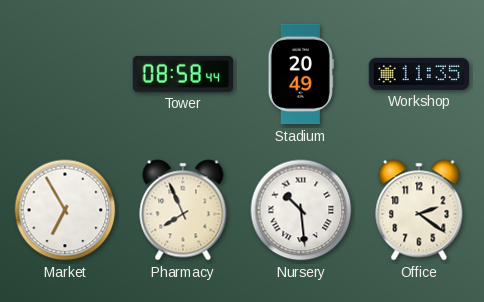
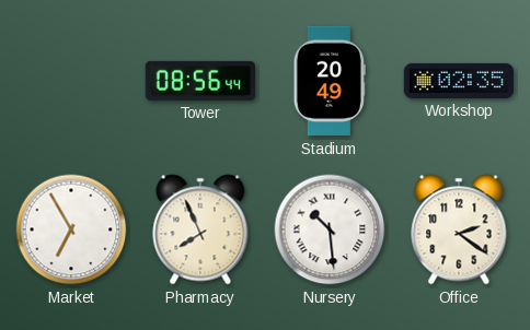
Tower: 08:58 -> 08:56
Workshop: 11:35 -> 02:35
